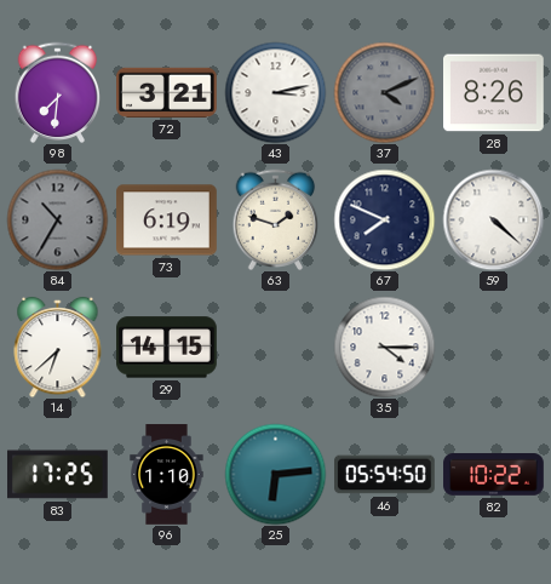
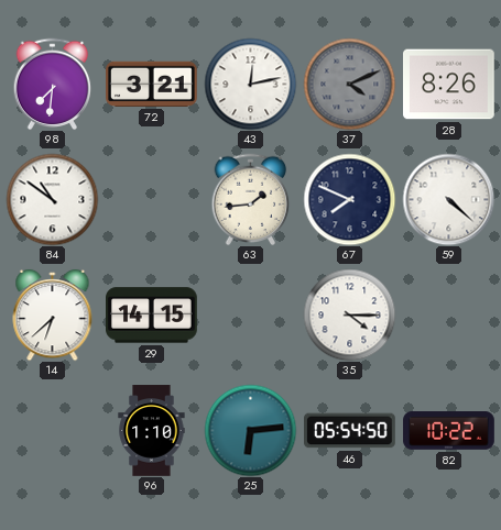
43: 3:13 -> 12:13
84: 10:35 -> 10:51
84 dial: grey -> white
73: 6:19 -> none
63: 1:48 -> 1:44
83: 17:25 -> none
